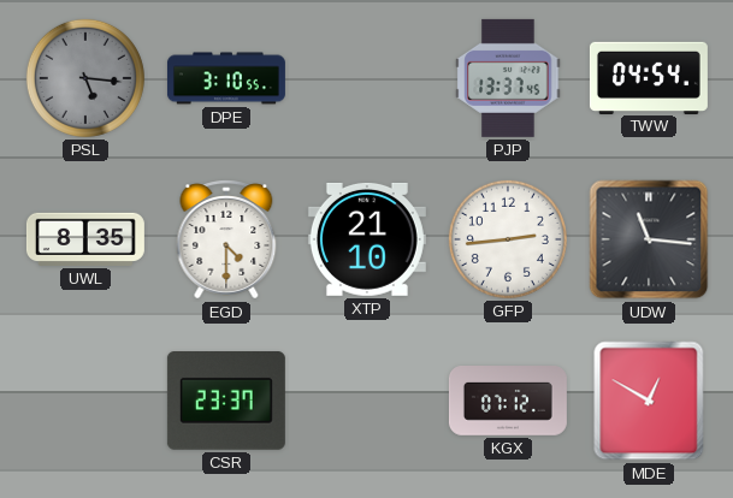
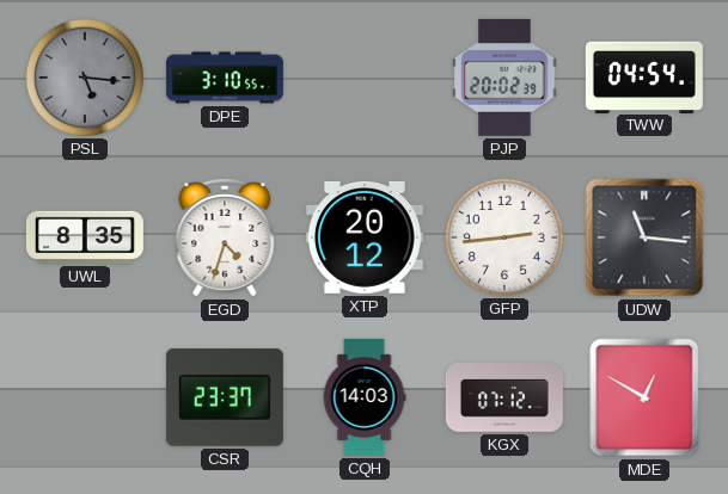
PJP: 13:37 -> 20:02
EGD: 4:30 -> 4:33
XTP: 21:10 -> 20:12
CQH: none -> 14:03
